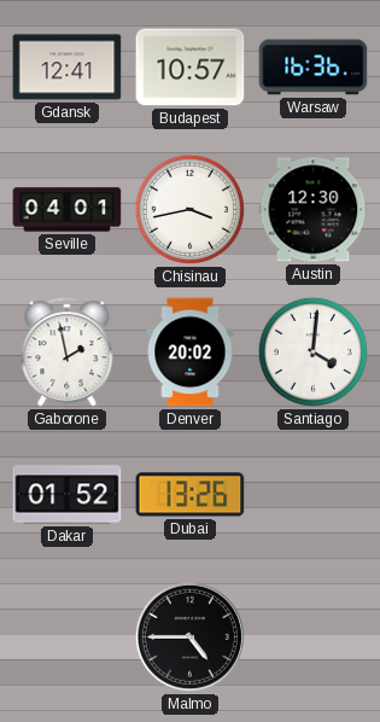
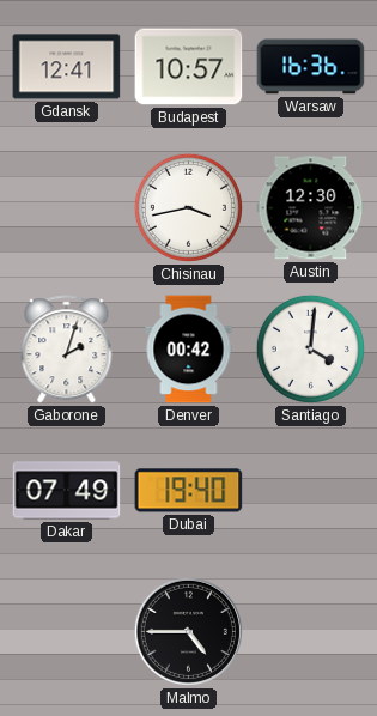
Seville: 04:01 -> none
Gaborone: 1:58 -> 2:03
Denver: 20:02 -> 00:42
Dakar: 01:52 -> 07:49
Dubai: 13:26 -> 19:40
